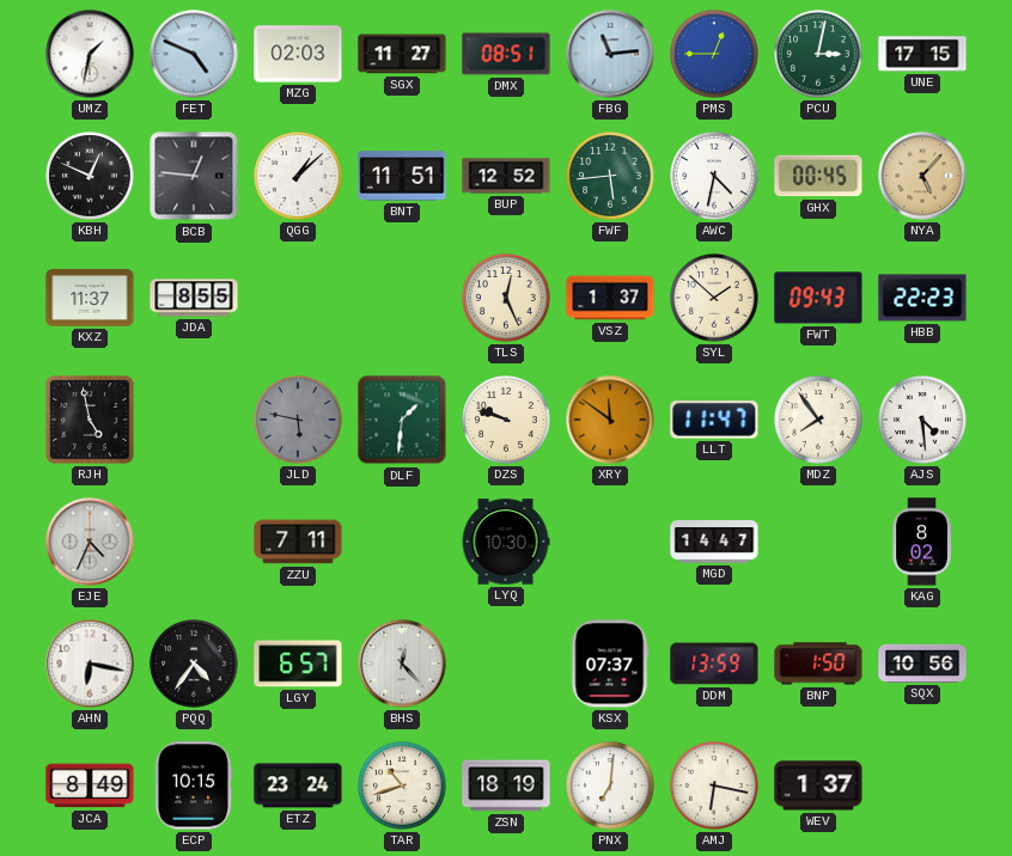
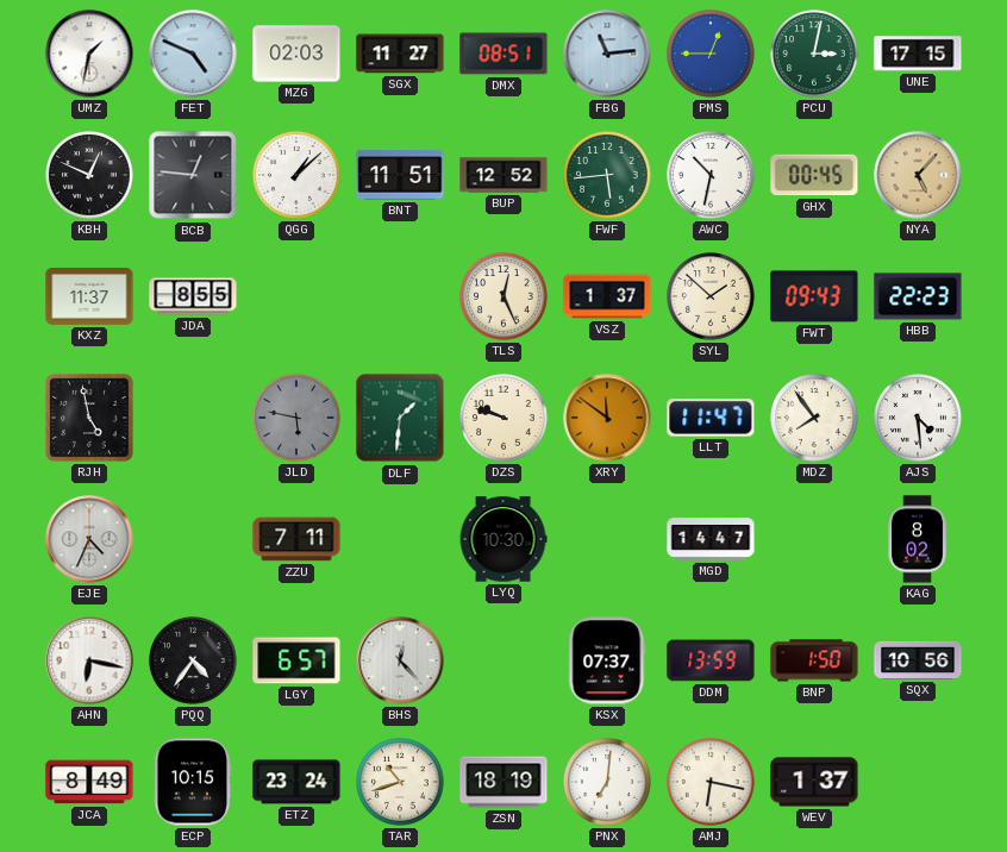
AWC: 4:32 -> 10:32
